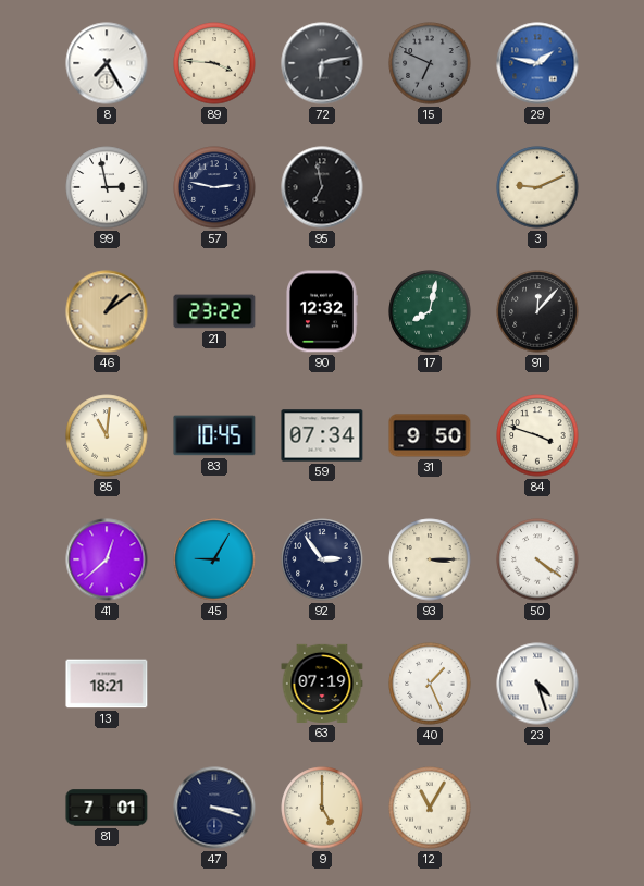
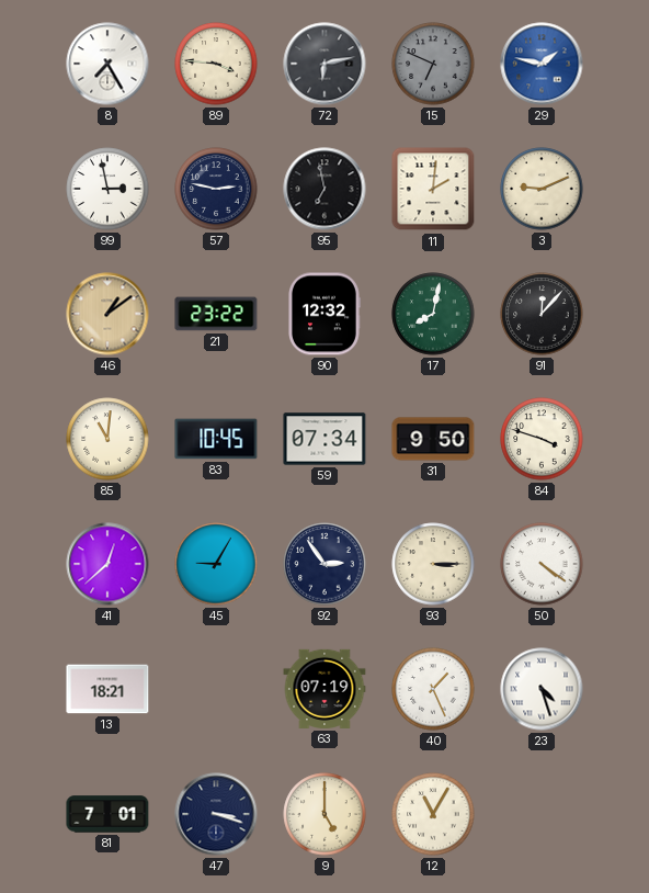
11: none -> 2:01
